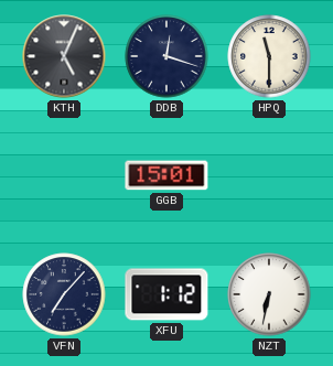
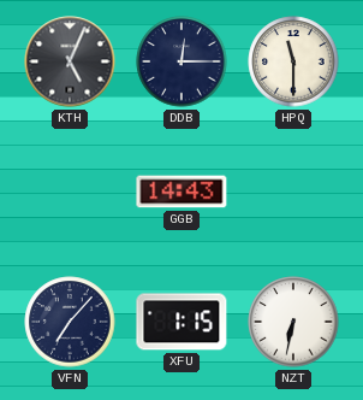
DDB: 12:18 -> 12:15
GGB: 15:01 -> 14:43
XFU: 1:12 -> 1:15
